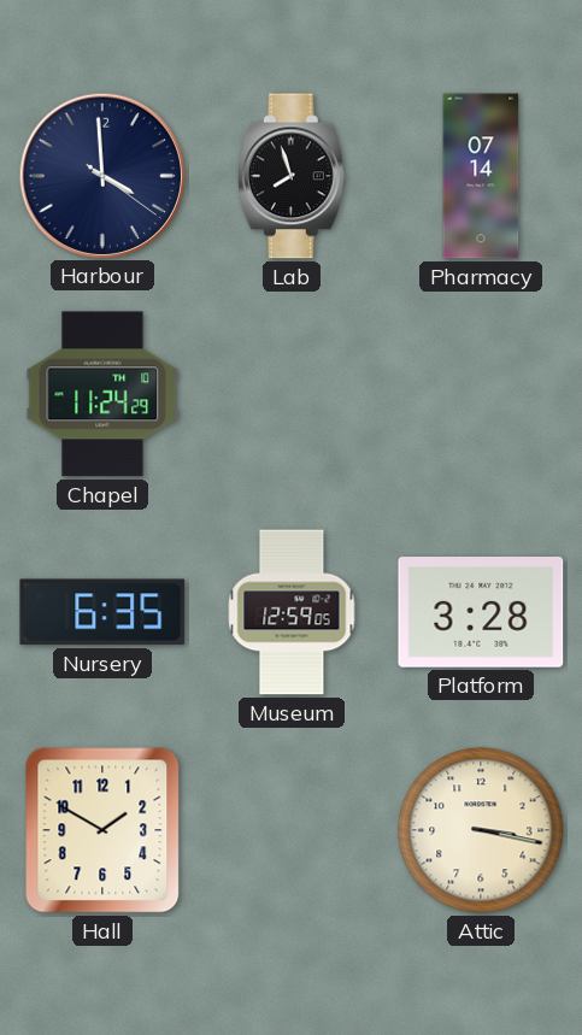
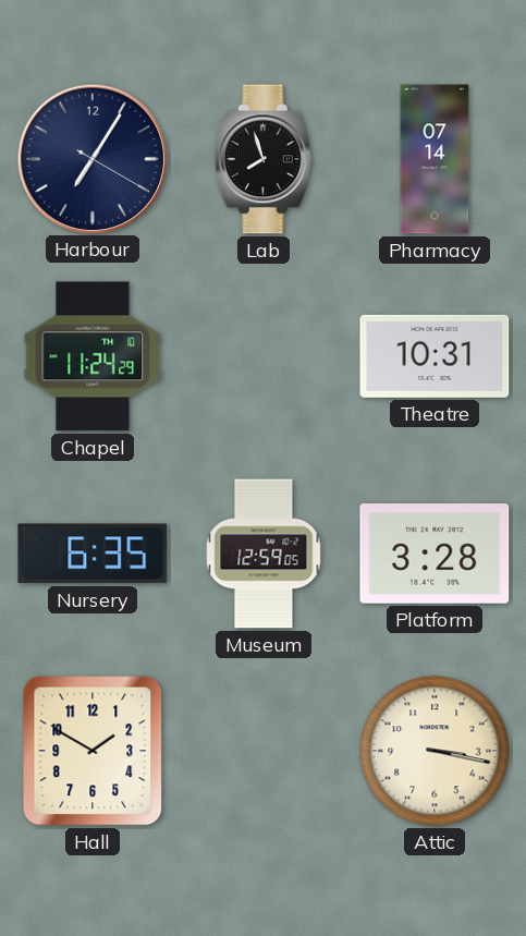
Harbour: 3:59 -> 7:05
Theatre: none -> 10:31
